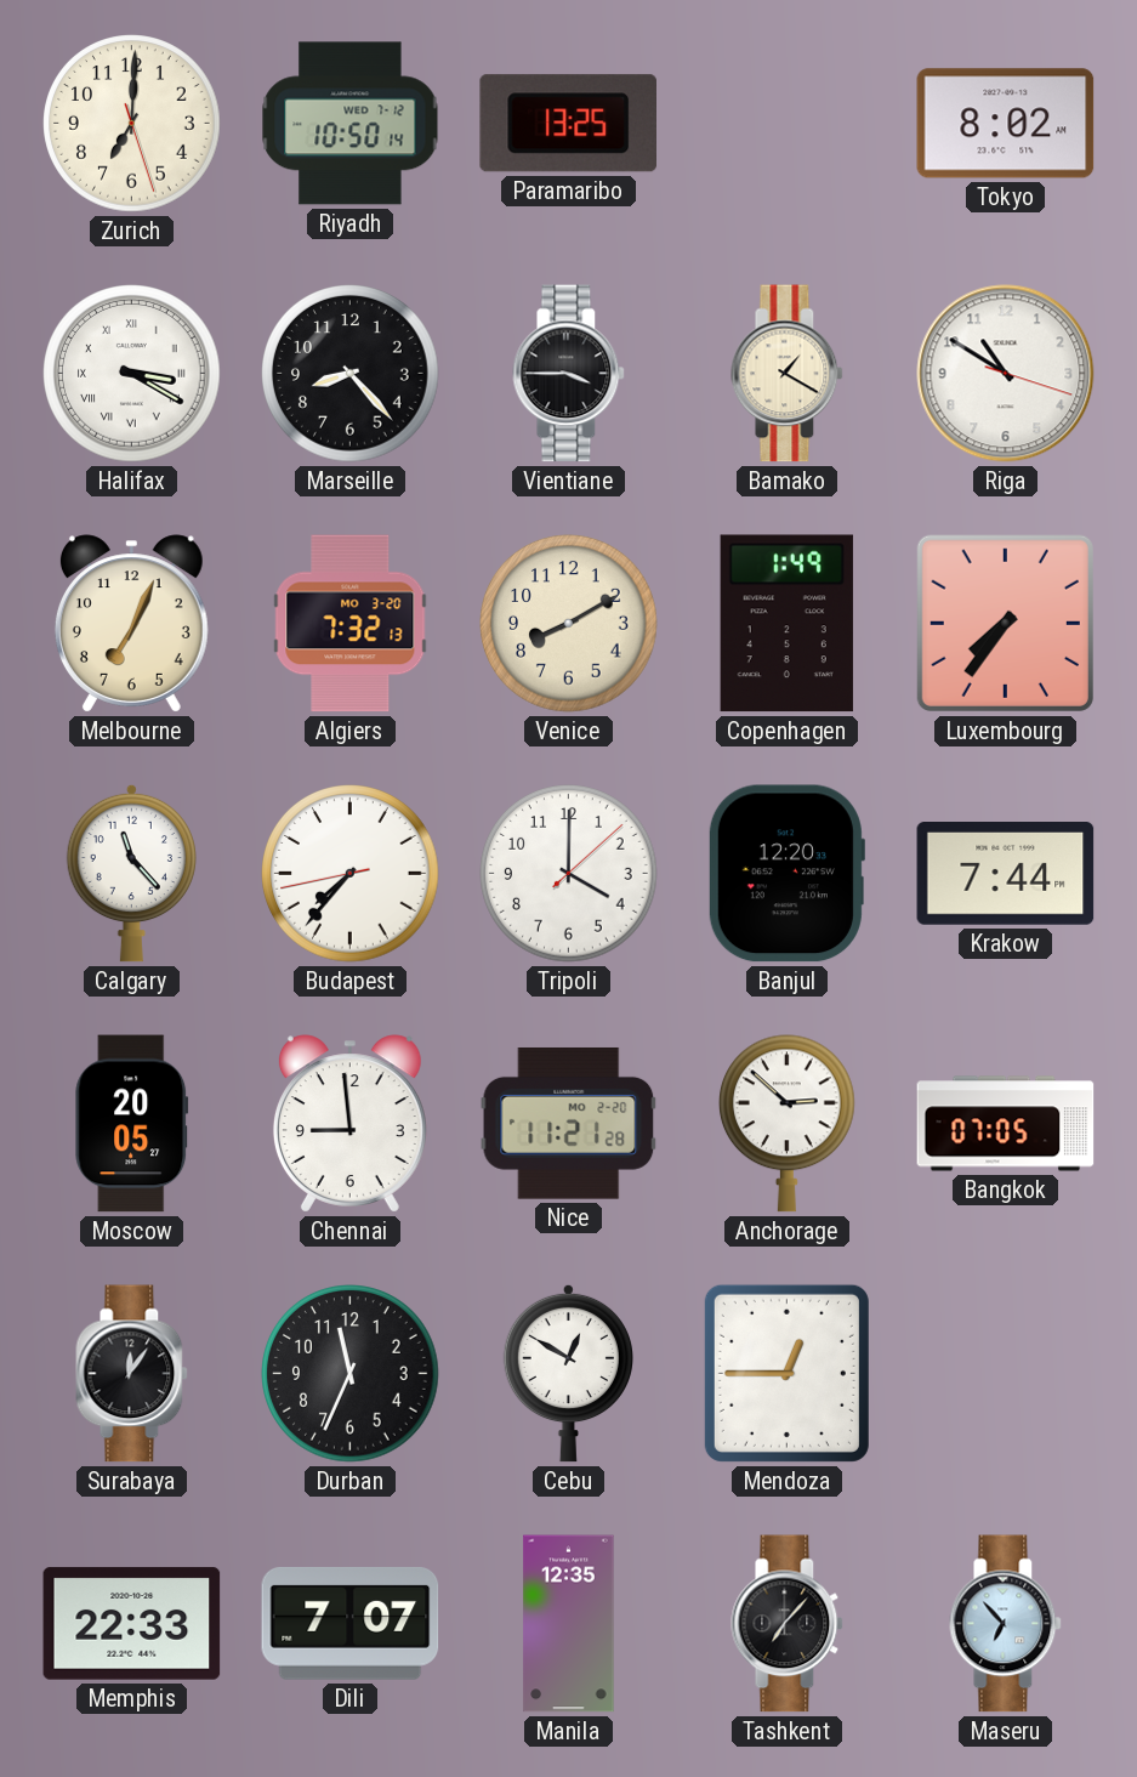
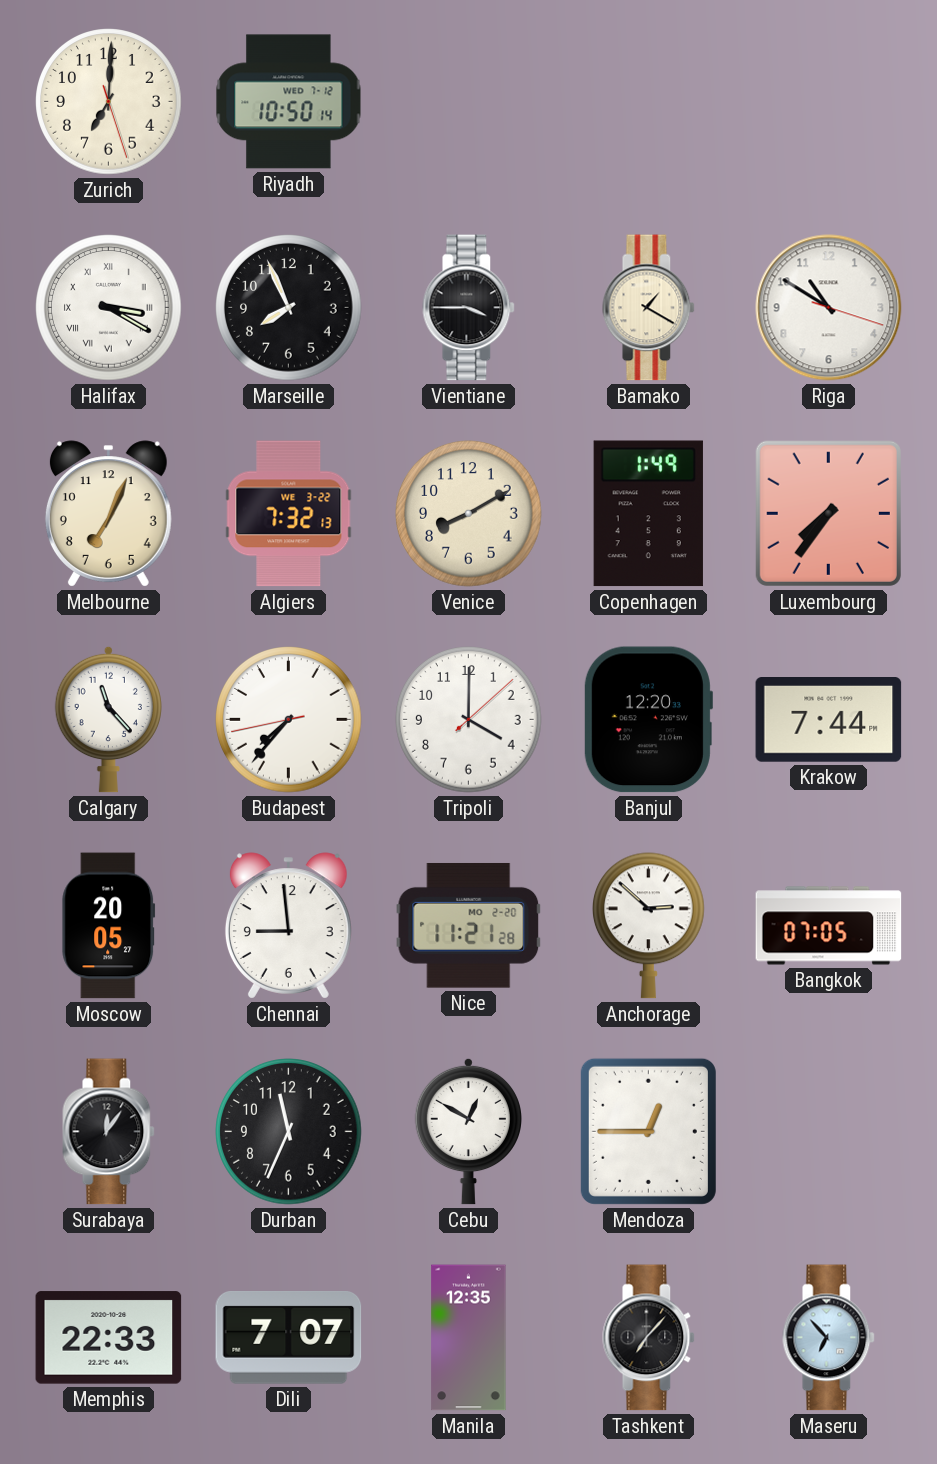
Paramaribo: 13:25 -> none
Tokyo: 8:02 -> none
Marseille: 8:23 -> 7:56
Algiers date: MO 3-20 -> WE 3-22
